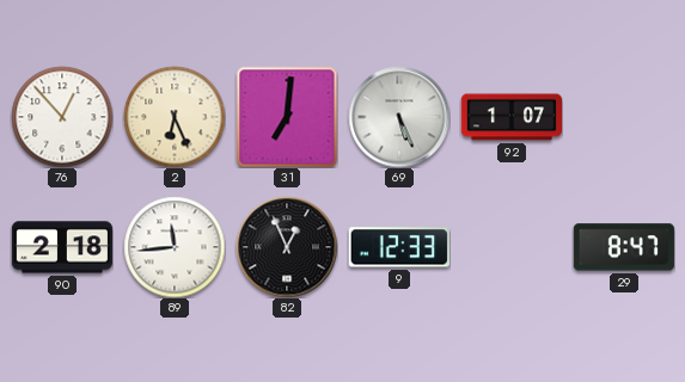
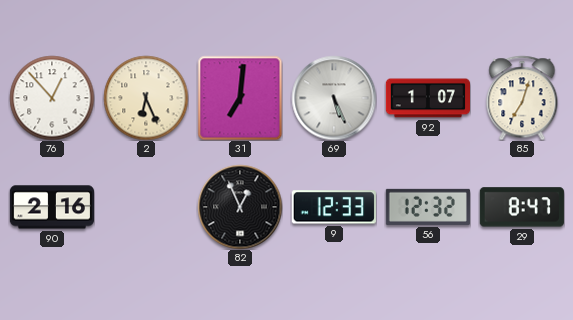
85: none -> 7:03
90: 2:18 -> 2:16
89: 11:44 -> none
56: none -> 12:32
